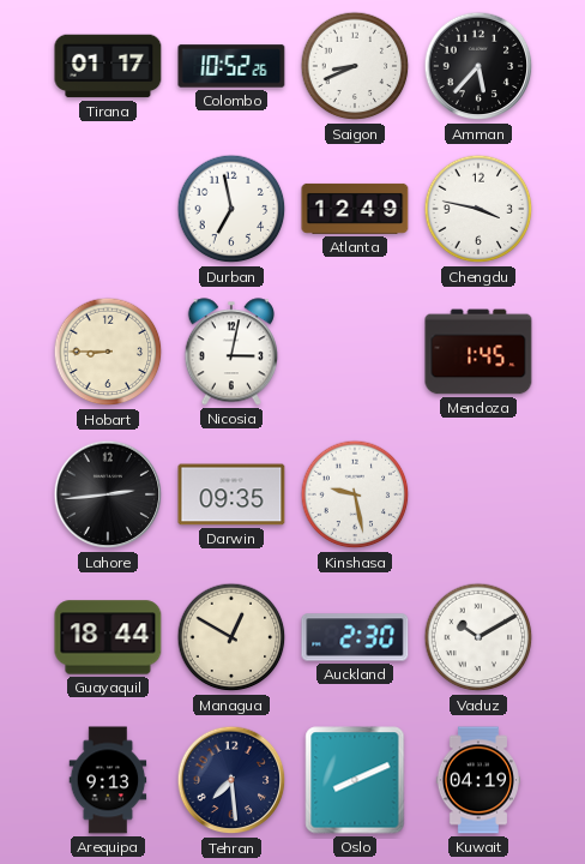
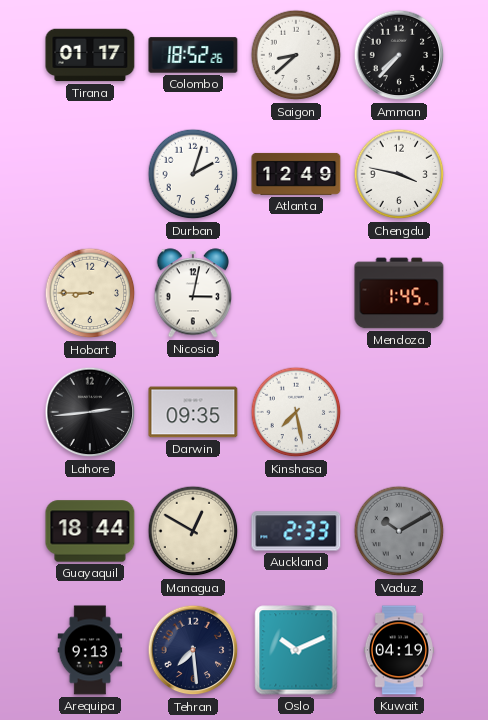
Colombo: 10:52 -> 18:52
Saigon: 8:41 -> 8:38
Amman: 5:37 -> 7:37
Durban: 6:58 -> 2:03
Kinshasa: 9:28 -> 7:28
Auckland: 2:30 -> 2:33
Vaduz dial: white -> grey
Oslo: 8:11 -> 10:11
